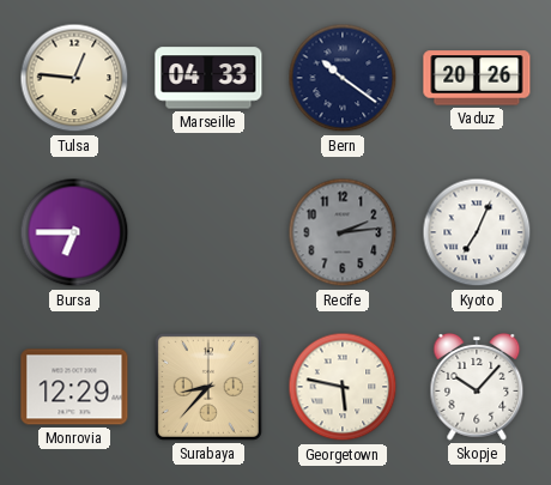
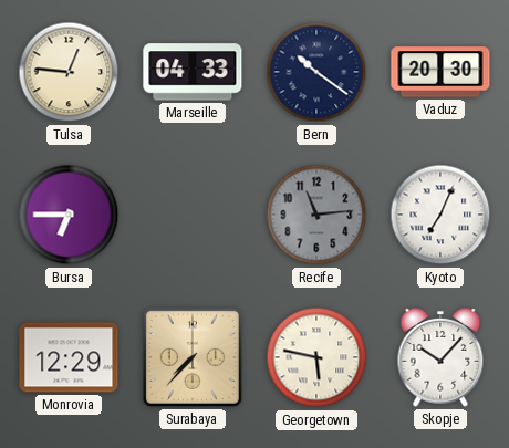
Vaduz: 20:26 -> 20:30
Recife: 2:14 -> 11:14
Surabaya: 8:37 -> 7:37
